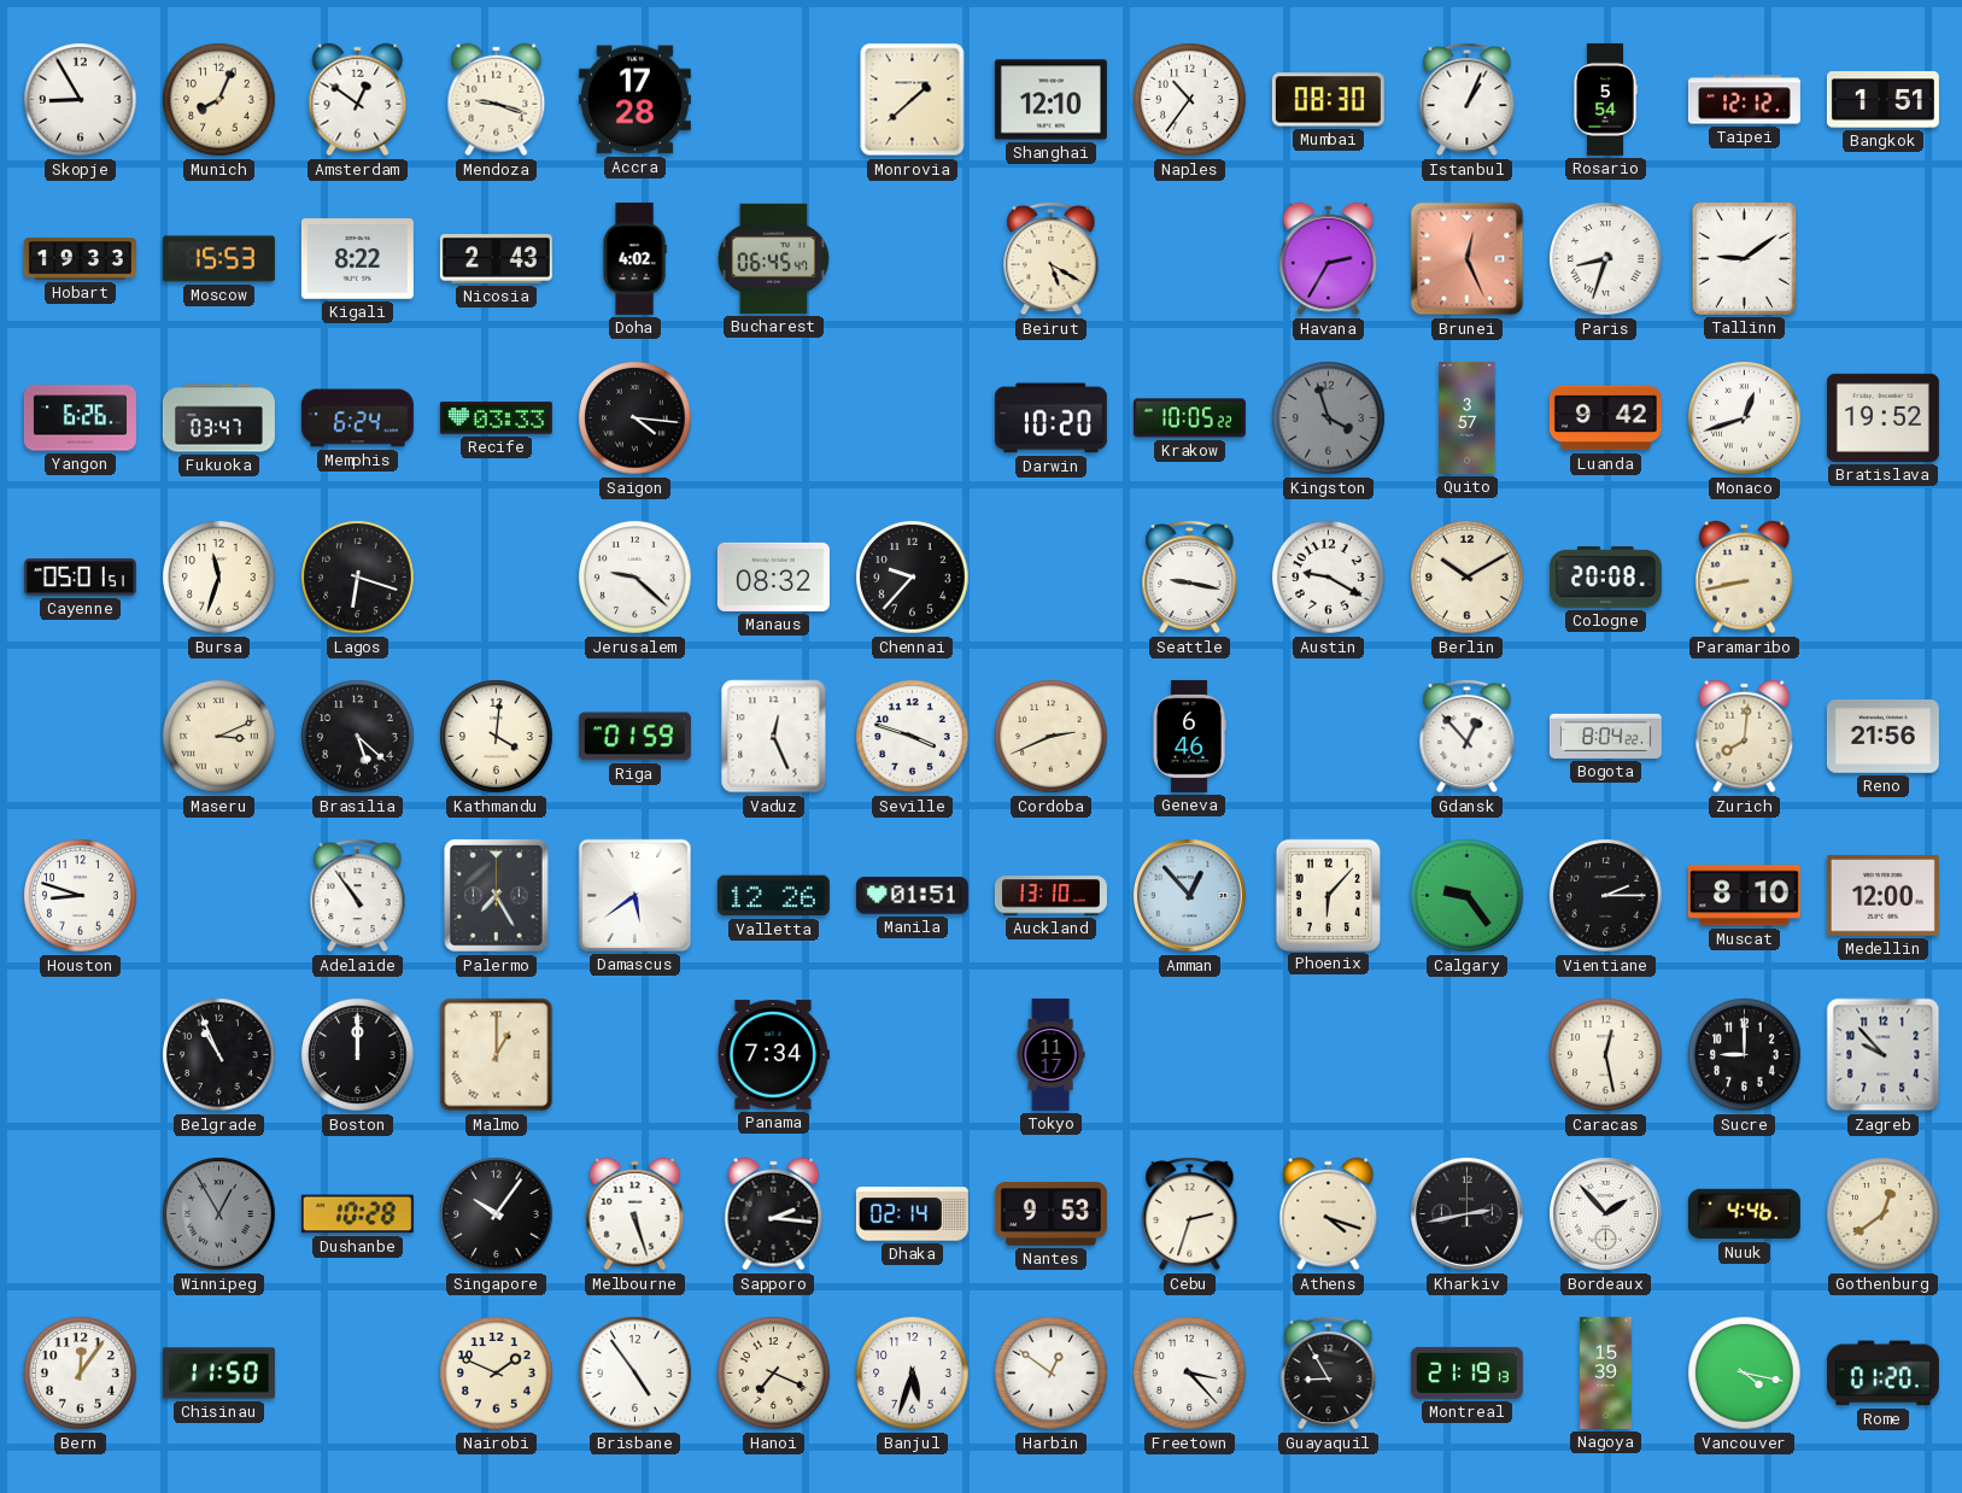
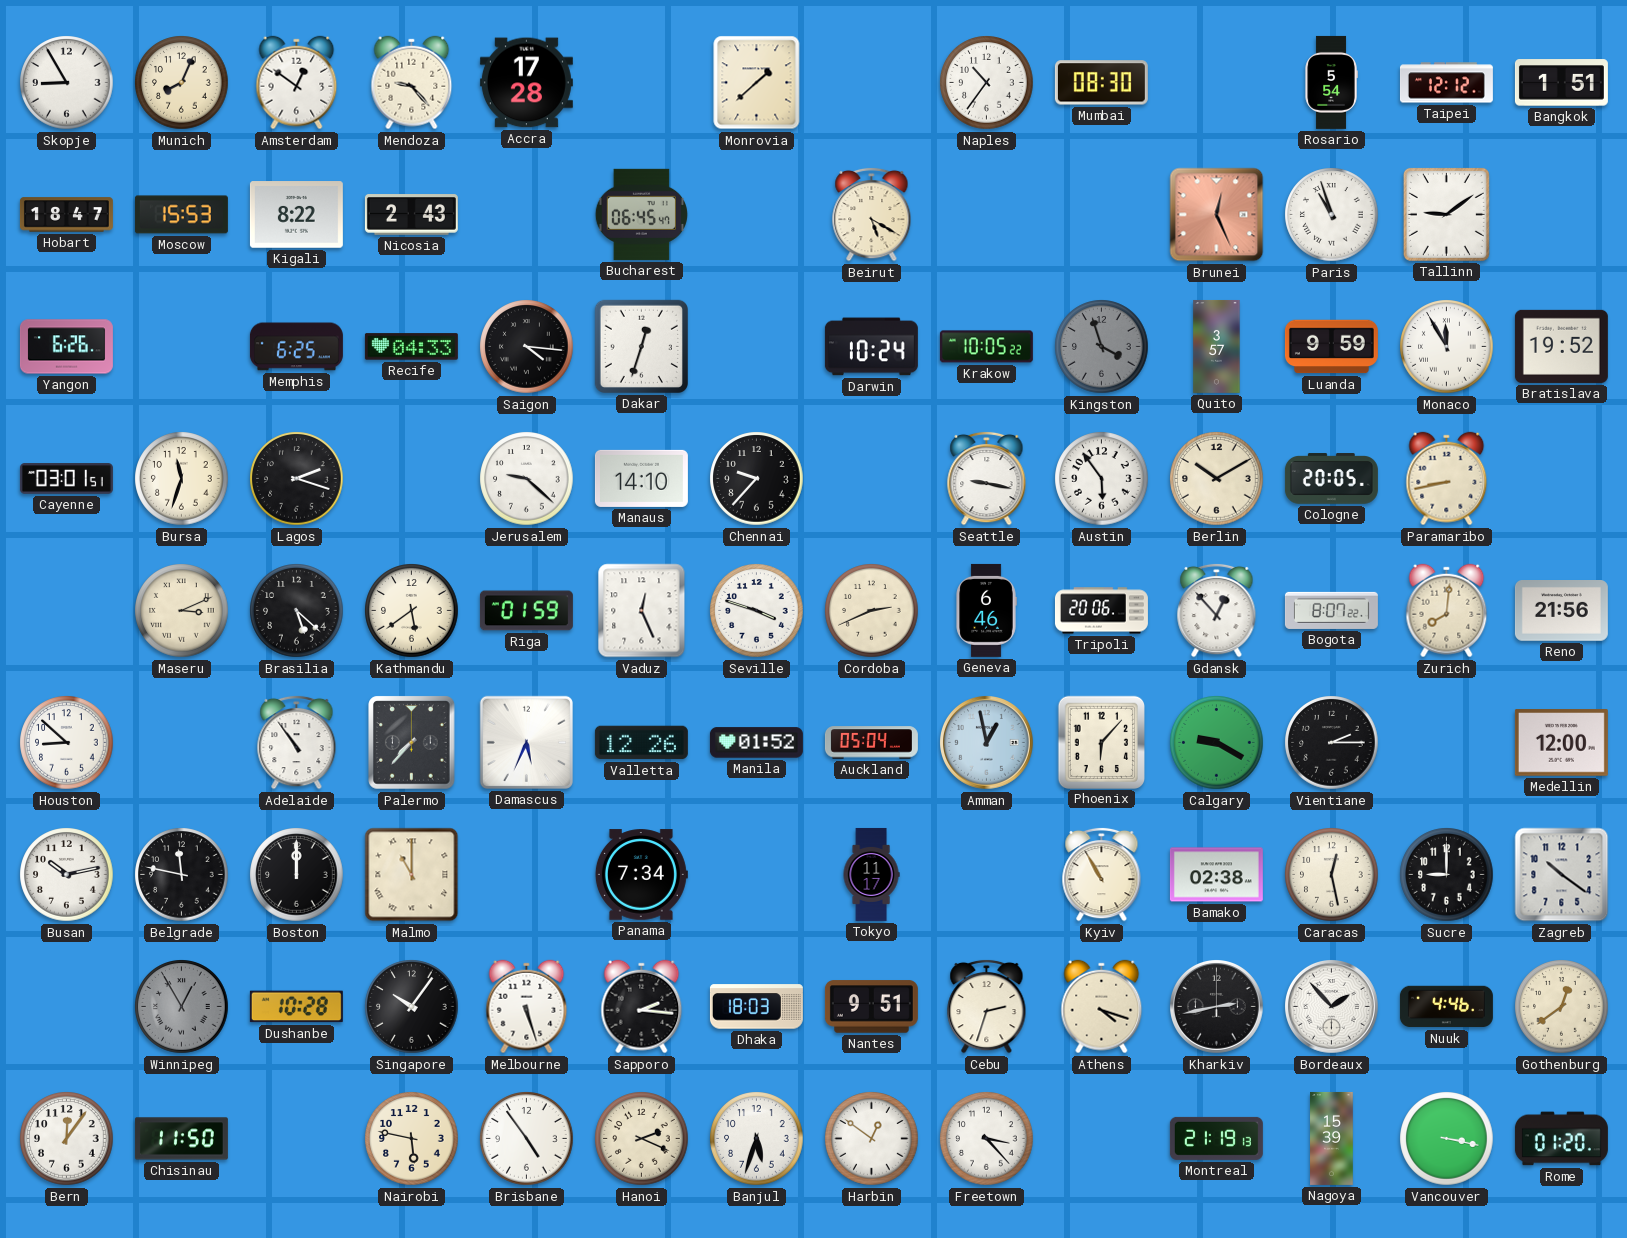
Mendoza: 9:18 -> 9:23
Shanghai: 12:10 -> none
Istanbul: 1:04 -> none
Hobart: 19:33 -> 18:47
Doha: 4:02 -> none
Havana: 2:35 -> none
Paris: 8:33 -> 10:57
Fukuoka: 03:47 -> none
Memphis: 6:24 -> 6:25
Recife: 03:33 -> 04:33
Dakar: none -> 12:33
Darwin: 10:20 -> 10:24
Luanda: 9:42 -> 9:59
Monaco: 12:42 -> 11:55
Cayenne: 05:01 -> 03:01
Lagos: 6:18 -> 2:18
Manaus: 08:32 -> 14:10
Austin: 9:20 -> 5:54
Cologne: 20:08 -> 20:05
Kathmandu: 4:01 -> 5:39
Tripoli: none -> 20:06
Bogota: 8:04 -> 8:07
Houston: 8:48 -> 8:52
Palermo: 7:25 -> 7:37
Damascus: 5:39 -> 5:34
Manila: 01:51 -> 01:52
Auckland: 13:10 -> 05:04
Amman: 12:53 -> 12:58
Calgary: 9:24 -> 9:20
Muscat: 8:10 -> none
Busan: none -> 10:13
Belgrade: 10:56 -> 11:47
Malmo: 1:00 -> 11:00
Kyiv: none -> 10:55
Bamako: none -> 02:38
Zagreb: 9:53 -> 10:21
Dhaka: 02:14 -> 18:03
Nantes: 9:53 -> 9:51
Nairobi: 1:49 -> 5:47
Hanoi: 7:19 -> 2:19
Guayaquil: 8:55 -> none
Vancouver: 4:17 -> 3:17
